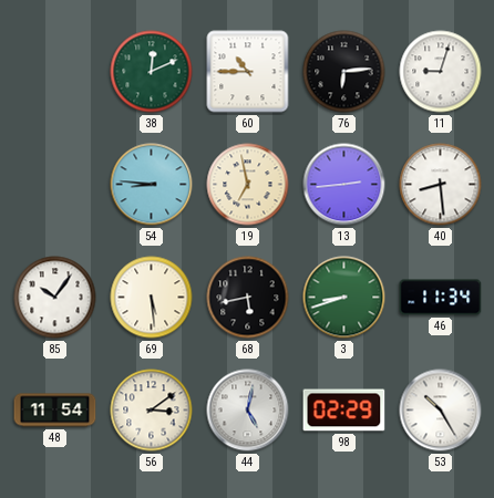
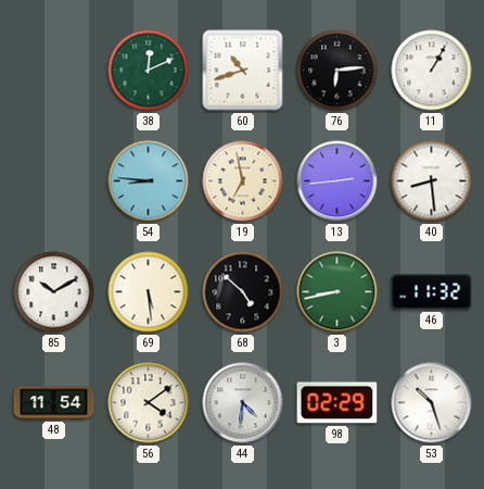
60: 10:45 -> 10:42
11: 9:03 -> 1:05
85: 10:06 -> 10:10
68: 5:43 -> 4:52
3: 8:42 -> 8:43
46: 11:34 -> 11:32
56: 3:09 -> 4:09
44: 5:02 -> 4:31
53: 10:25 -> 10:27
